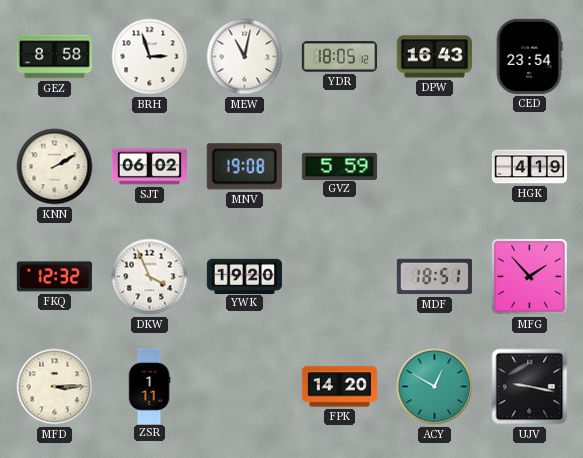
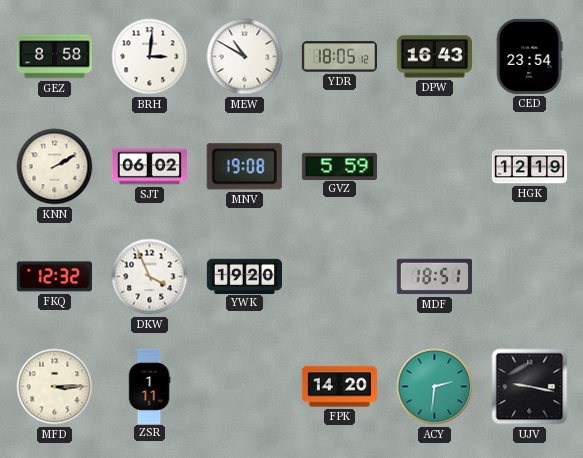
BRH: 2:57 -> 3:01
MEW: 11:02 -> 10:50
HGK: 4:19 -> 12:19
MFG: 1:53 -> none
ACY: 12:50 -> 2:31
